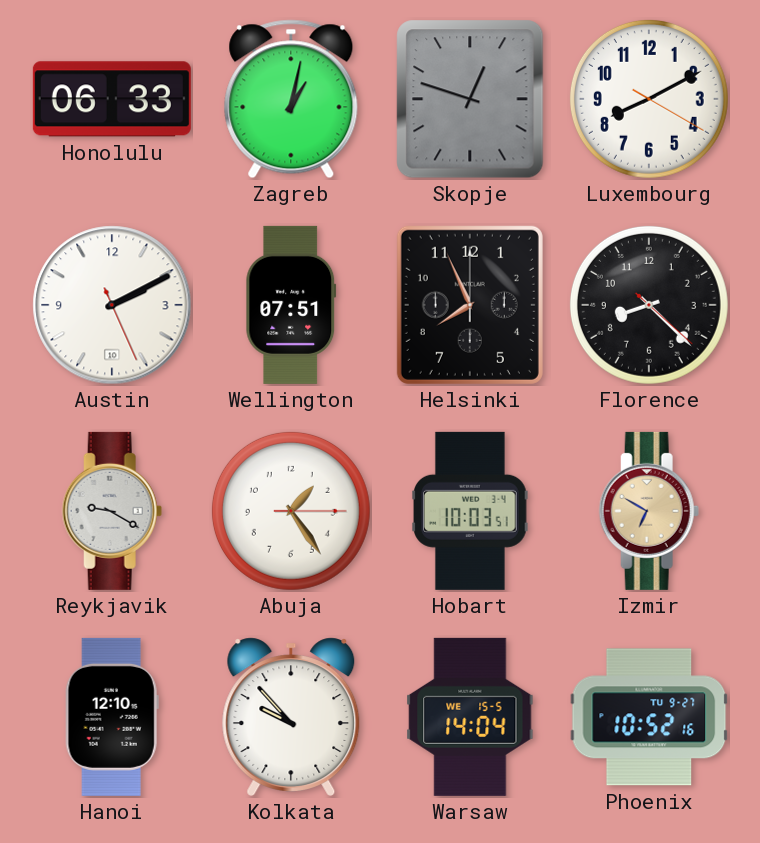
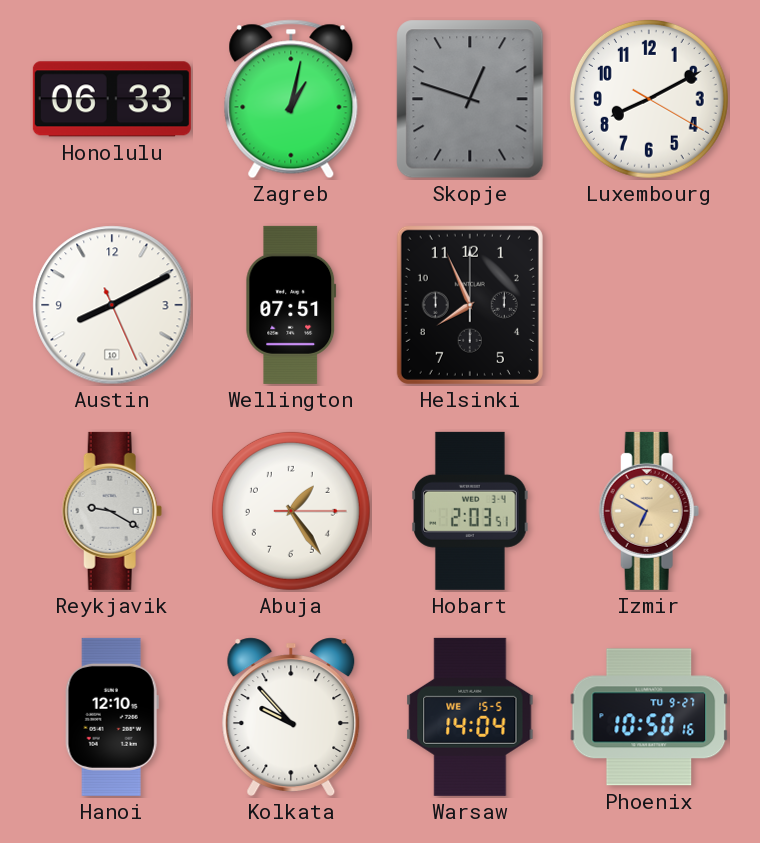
Austin: 2:10 -> 8:10
Florence: 8:22 -> none
Hobart: 10:03 -> 2:03
Phoenix: 10:52 -> 10:50
